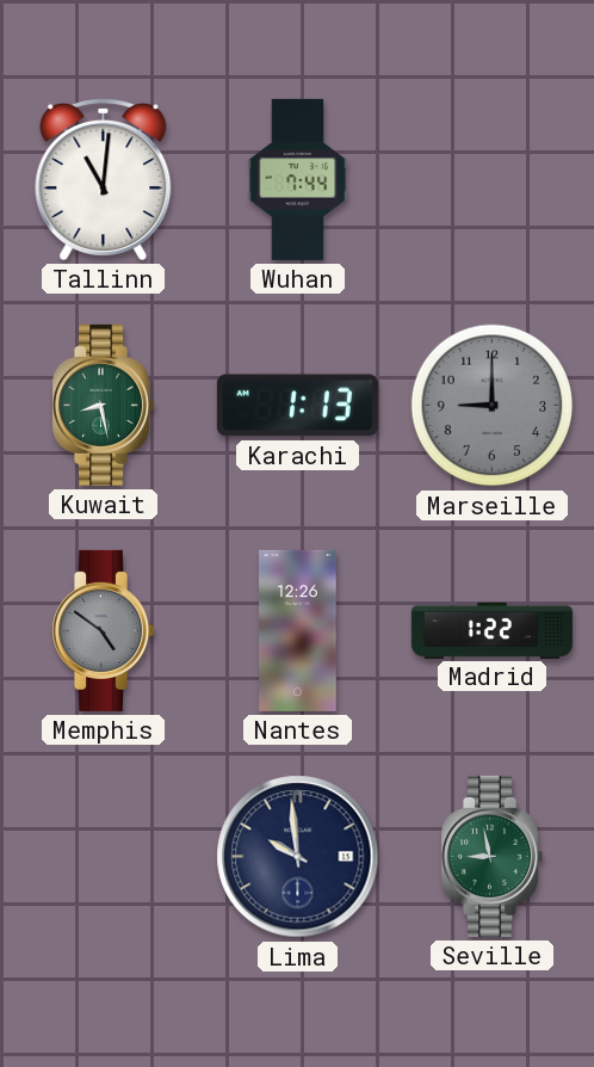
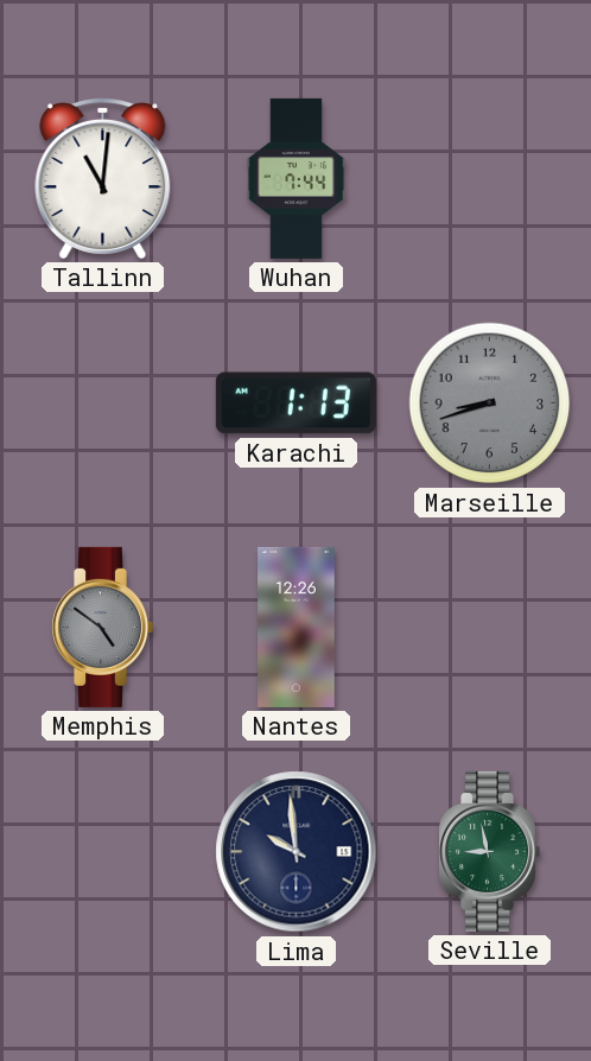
Kuwait: 8:28 -> none
Marseille: 9:00 -> 8:42
Madrid: 1:22 -> none
